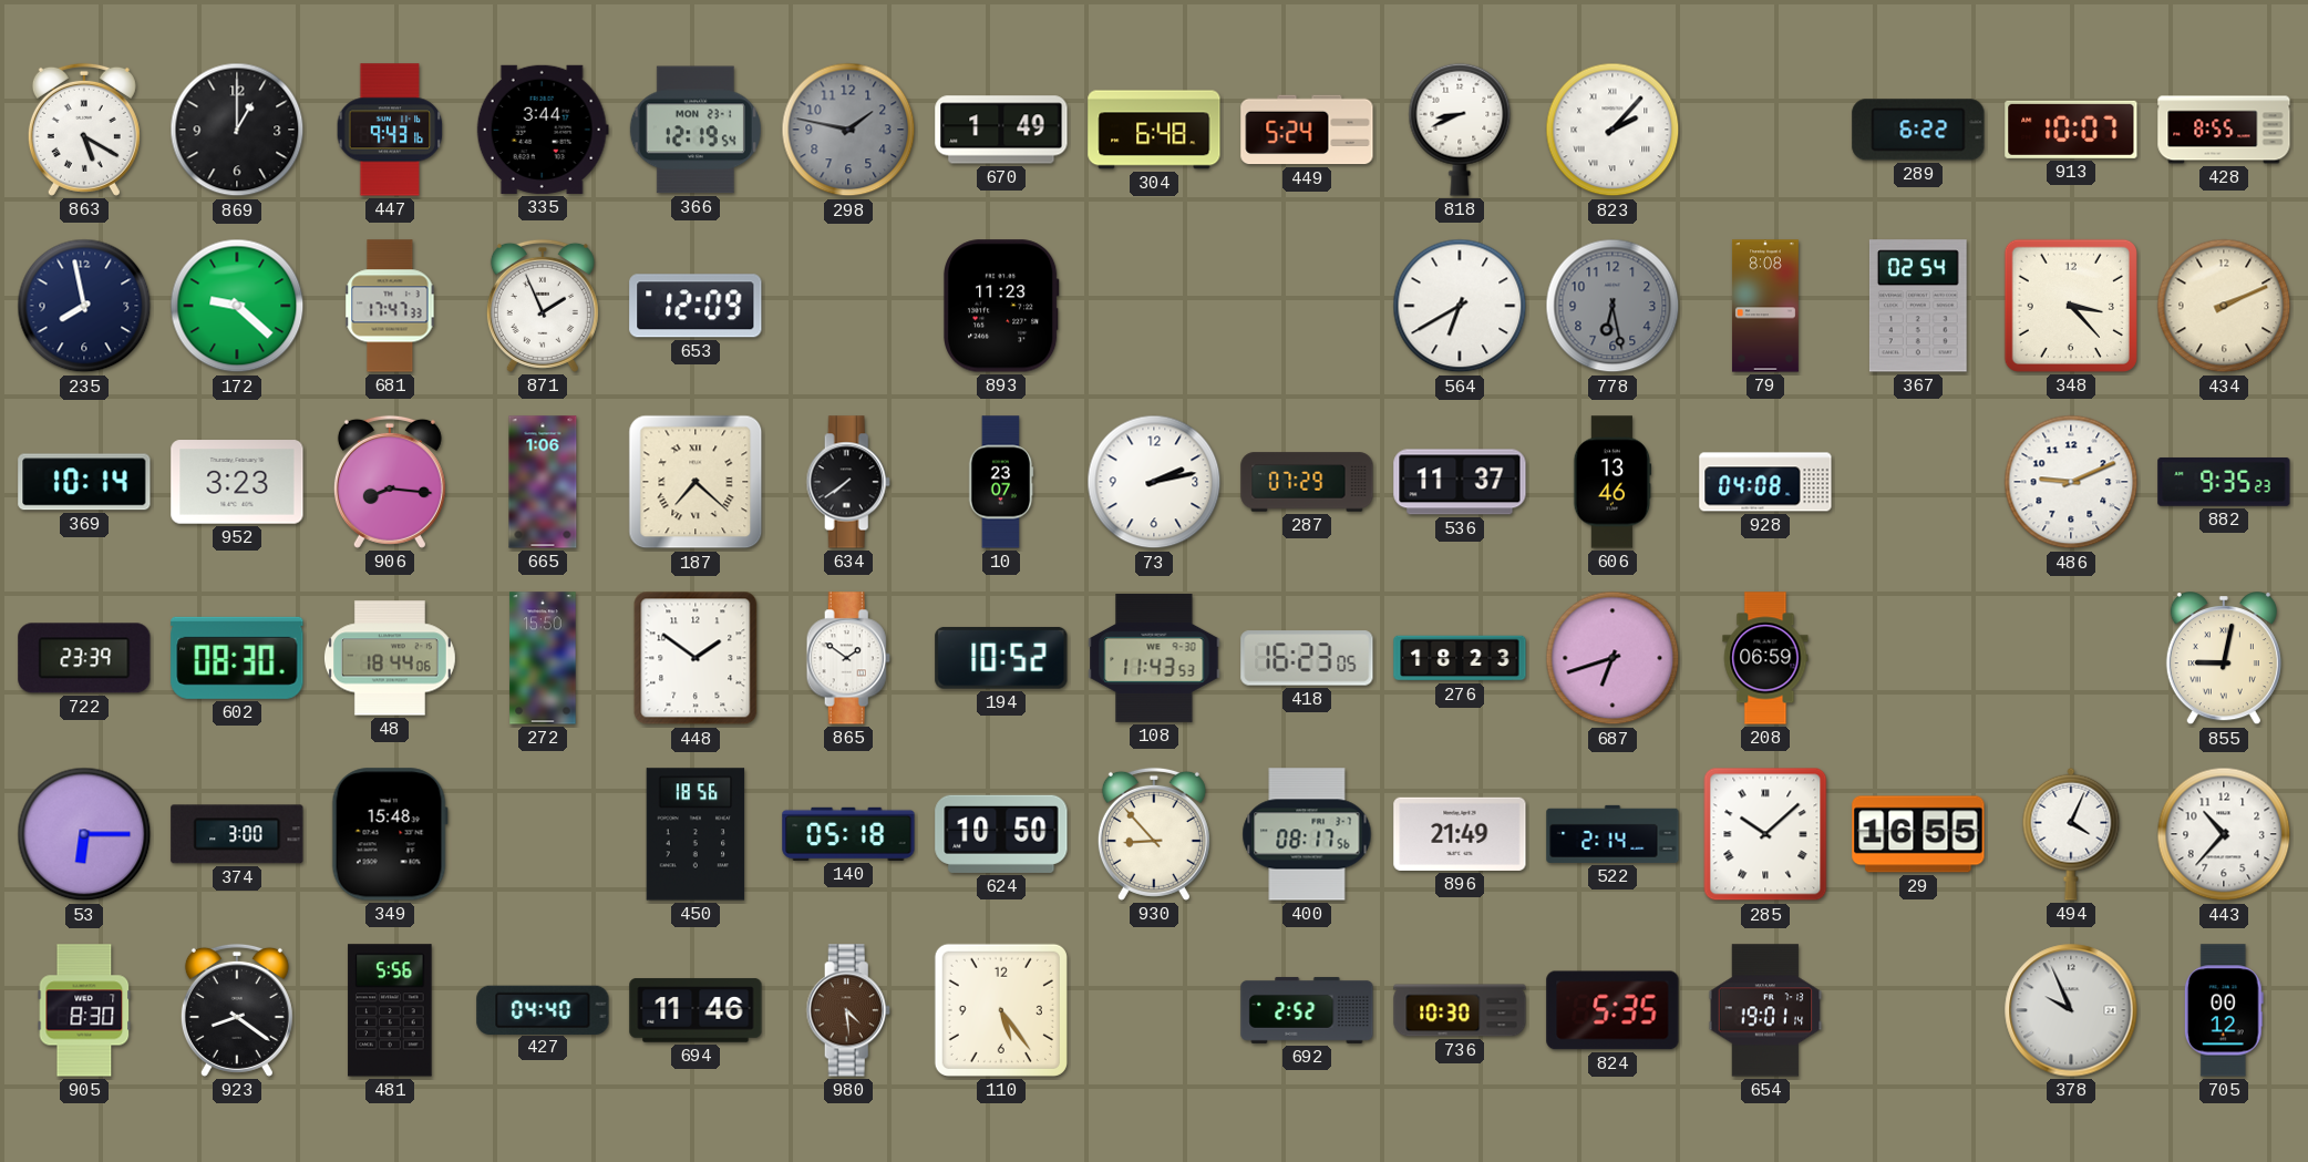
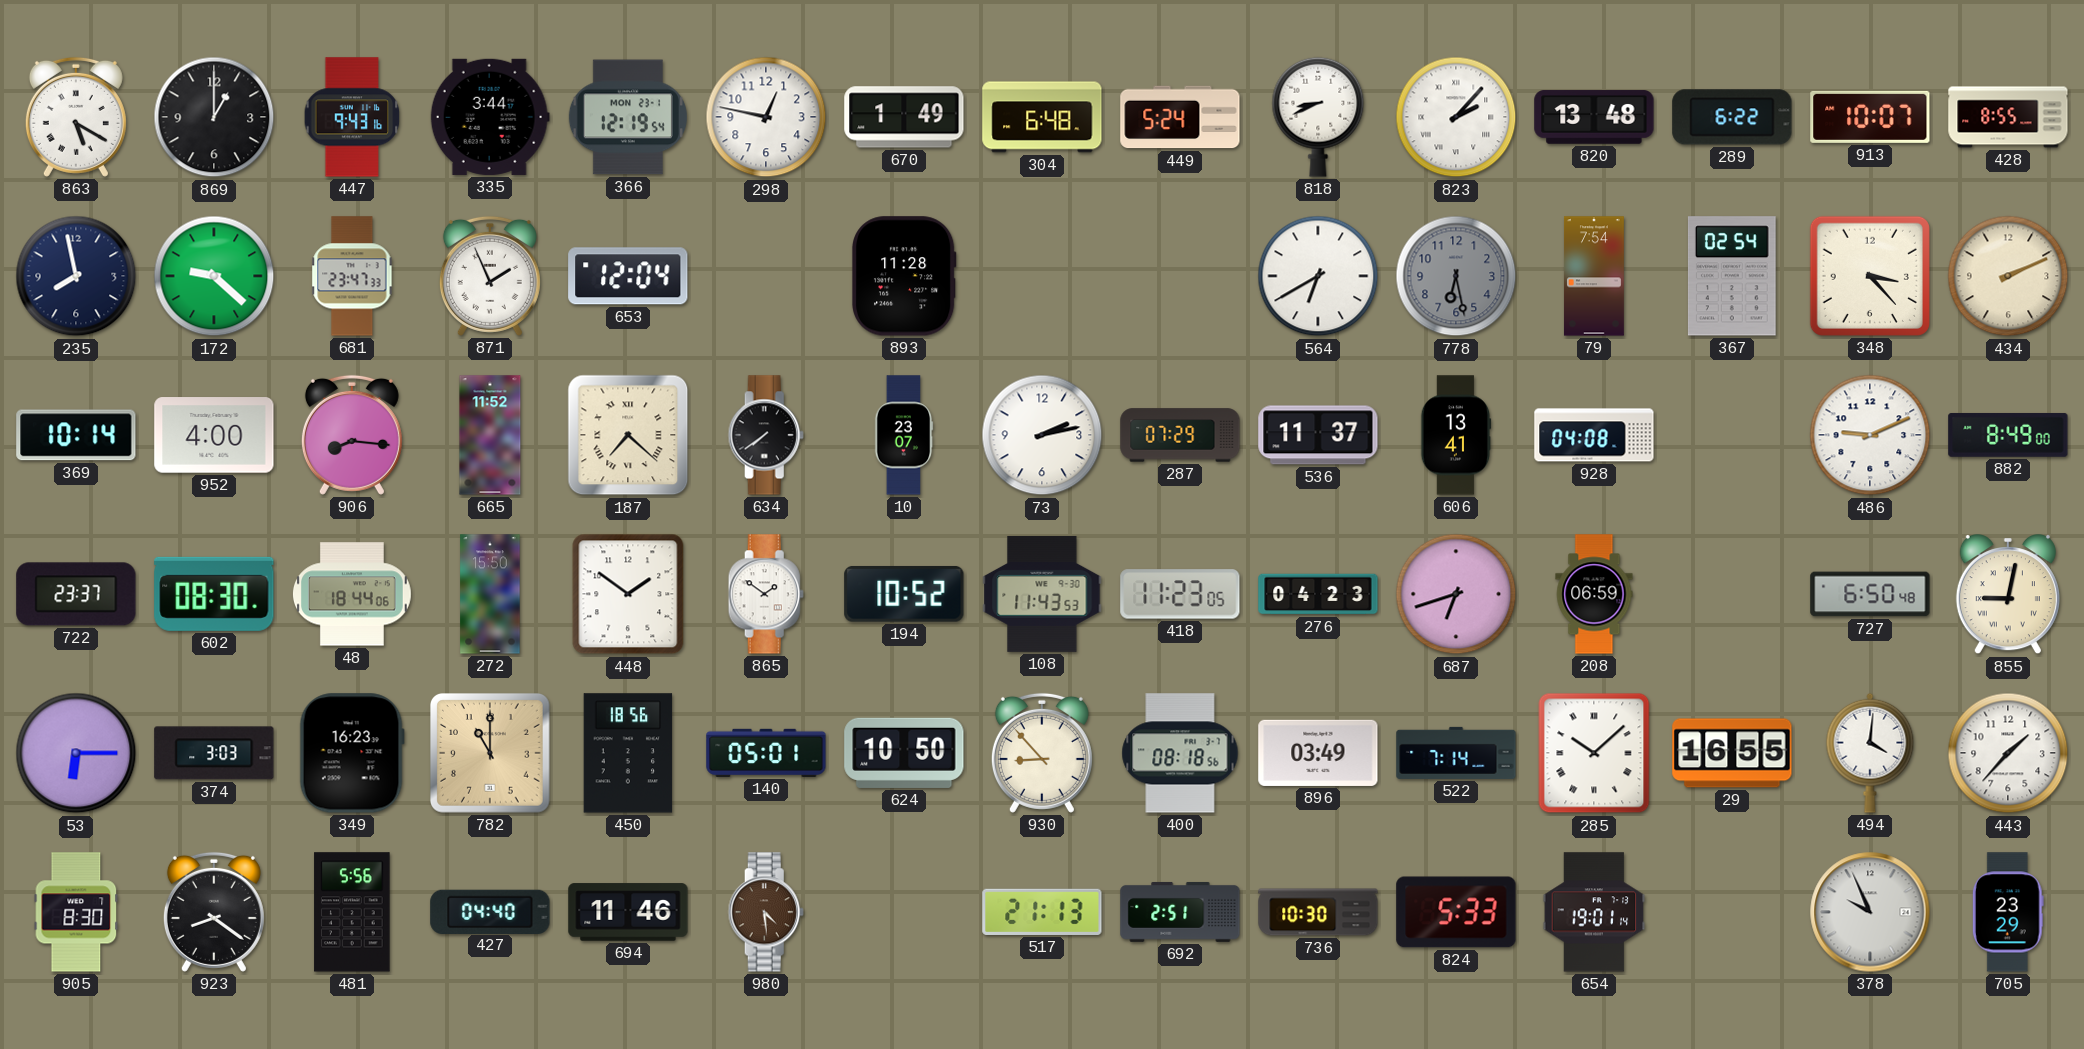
298: 1:47 -> 12:47
298 dial: grey -> white
820: none -> 13:48
681: 17:47 -> 23:47
653: 12:09 -> 12:04
893: 11:23 -> 11:28
79: 8:08 -> 7:54
952: 3:23 -> 4:00
665: 1:06 -> 11:52
606: 13:46 -> 13:41
882: 9:35 -> 8:49
722: 23:39 -> 23:37
418: 16:23 -> 11:23
276: 18:23 -> 04:23
727: none -> 6:50
374: 3:00 -> 3:03
349: 15:48 -> 16:23
782: none -> 11:00
140: 05:18 -> 05:01
400: 08:17 -> 08:18
896: 21:49 -> 03:49
522: 2:14 -> 7:14
494: 4:04 -> 4:01
443: 10:37 -> 1:37
110: 5:24 -> none
517: none -> 21:13
692: 2:52 -> 2:51
824: 5:35 -> 5:33
705: 00:12 -> 23:29
